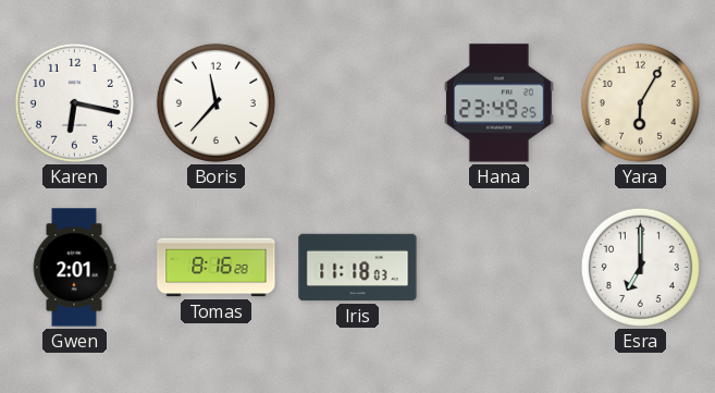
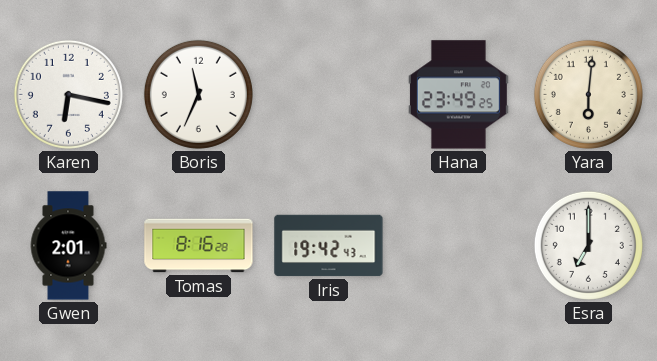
Boris: 11:37 -> 11:34
Yara: 6:05 -> 6:01
Iris: 11:18 -> 19:42
